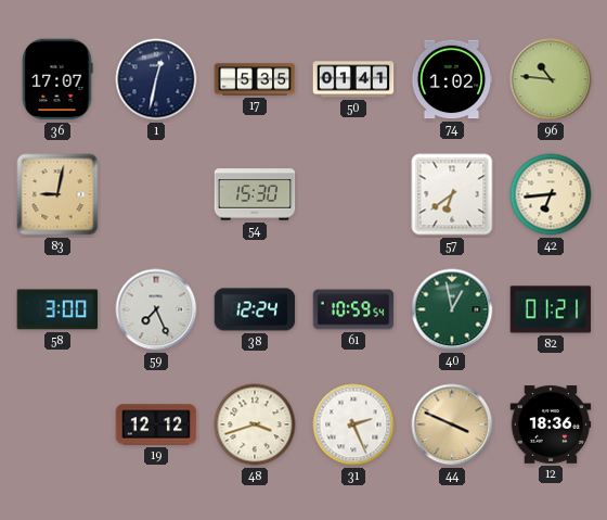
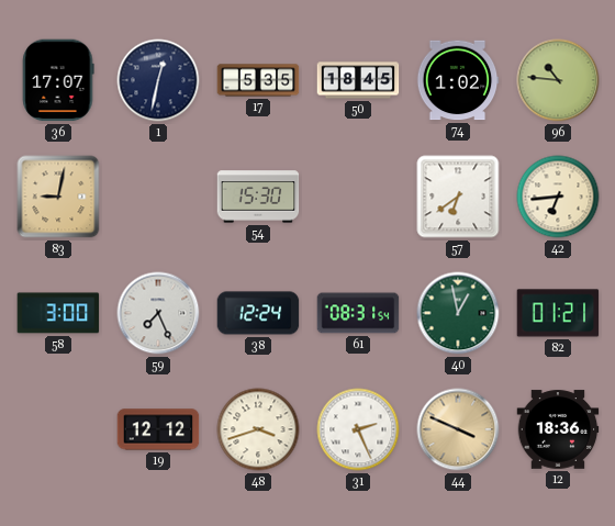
50: 01:41 -> 18:45
61: 10:59 -> 08:31
